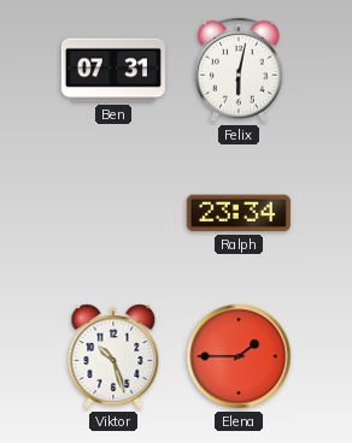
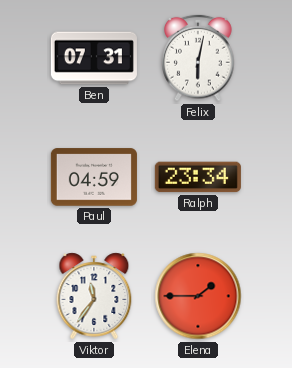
Paul: none -> 04:59
Viktor: 10:27 -> 11:36
